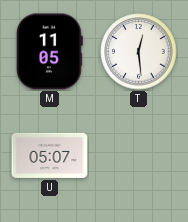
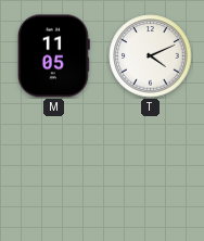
T: 12:29 -> 4:11
U: 05:07 -> none
